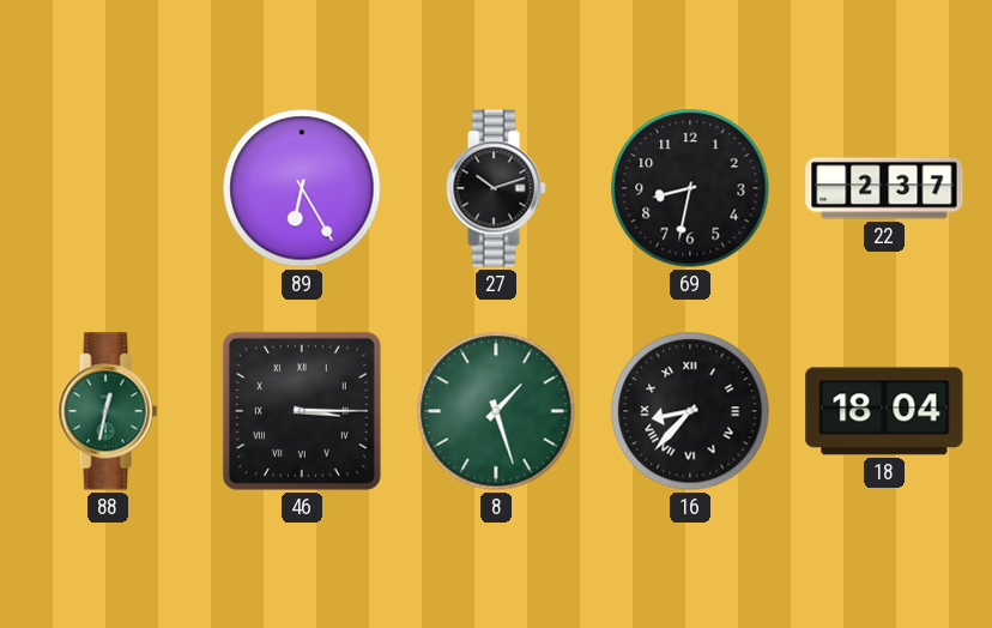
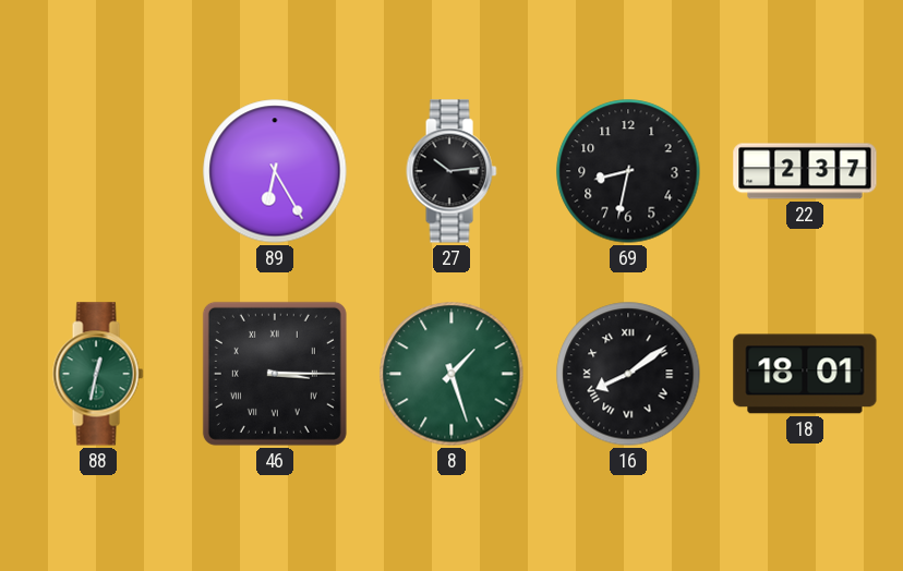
27: 10:12 -> 10:14
16: 8:37 -> 8:09
18: 18:04 -> 18:01
